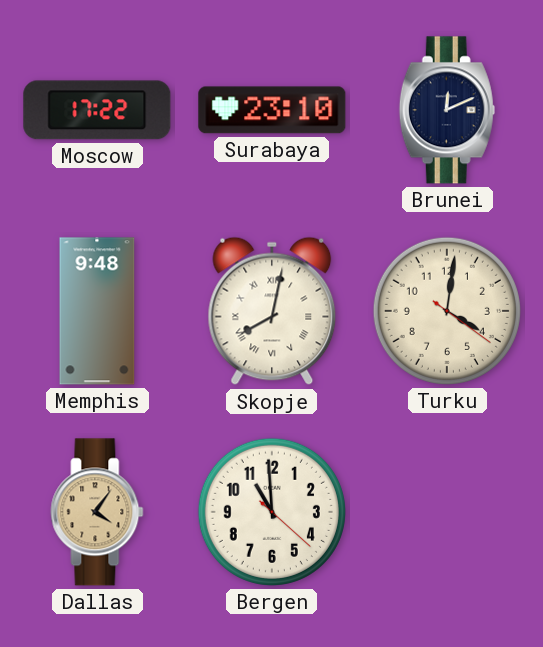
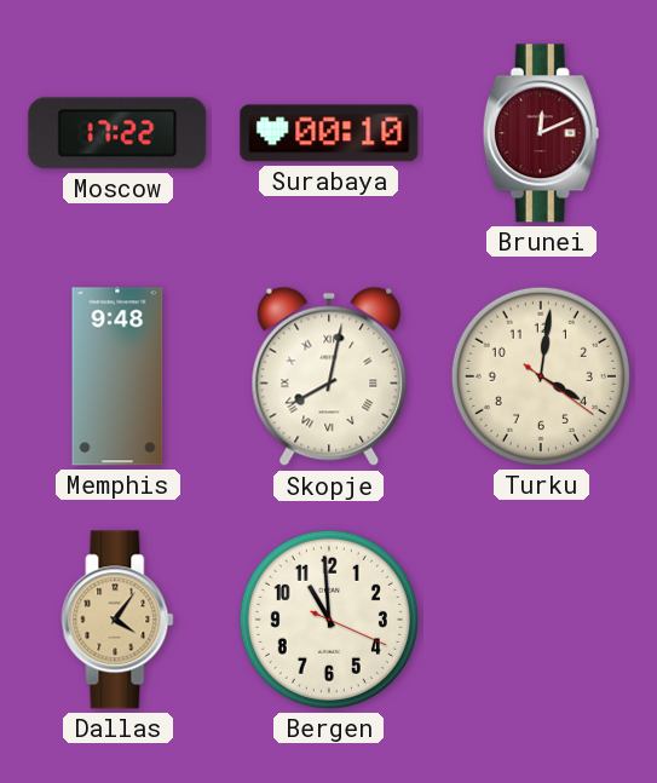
Surabaya: 23:10 -> 00:10
Brunei dial: navy -> burgundy
Bergen: 10:59:22 -> 10:59:19
